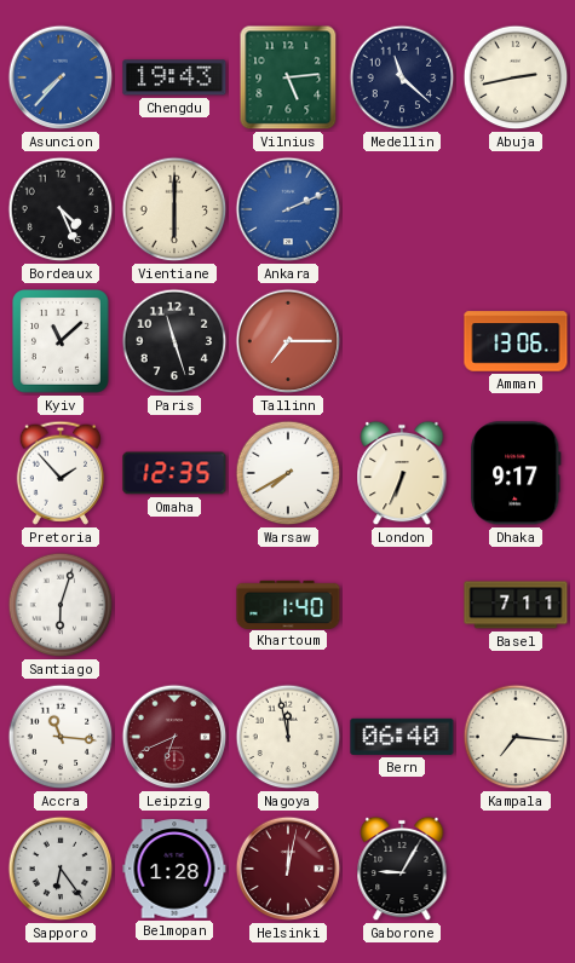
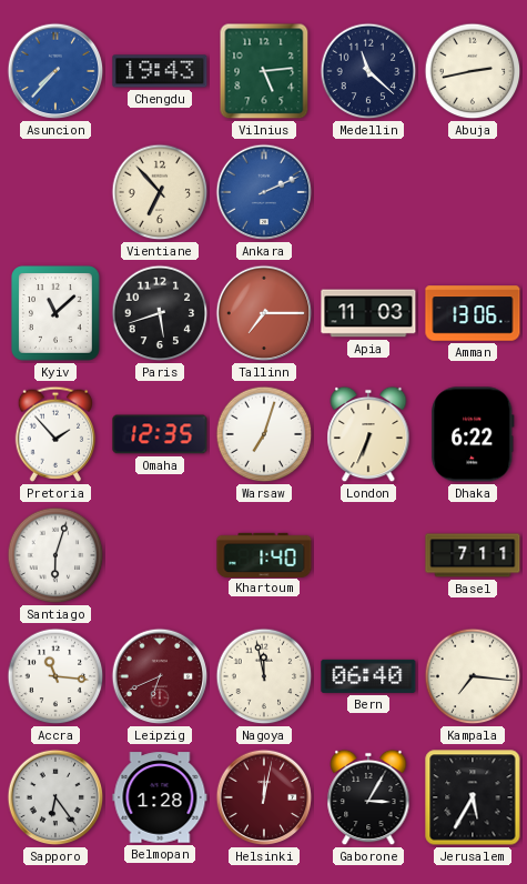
Bordeaux: 4:26 -> none
Vientiane: 6:00 -> 6:53
Paris: 11:27 -> 5:42
Apia: none -> 11:03
Warsaw: 7:40 -> 7:03
Dhaka: 9:17 -> 6:22
Gaborone: 9:05 -> 3:05
Jerusalem: none -> 5:35
